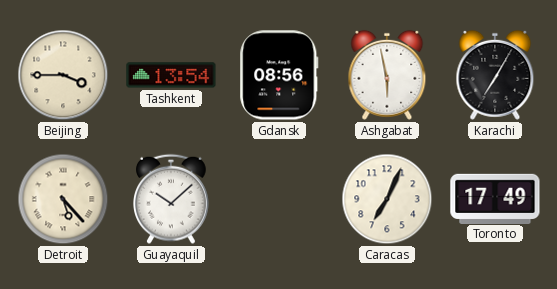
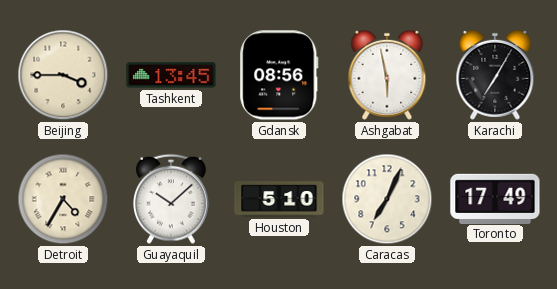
Tashkent: 13:54 -> 13:45
Detroit: 5:23 -> 4:35
Houston: none -> 5:10
